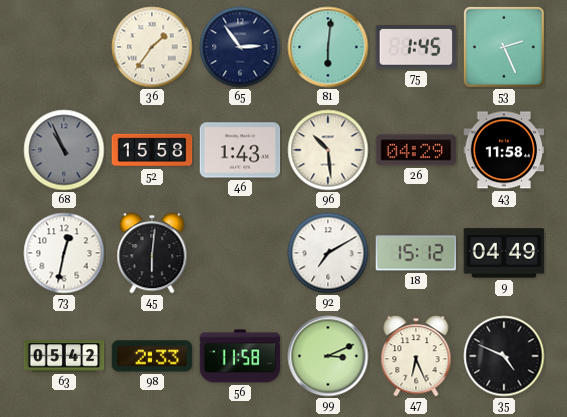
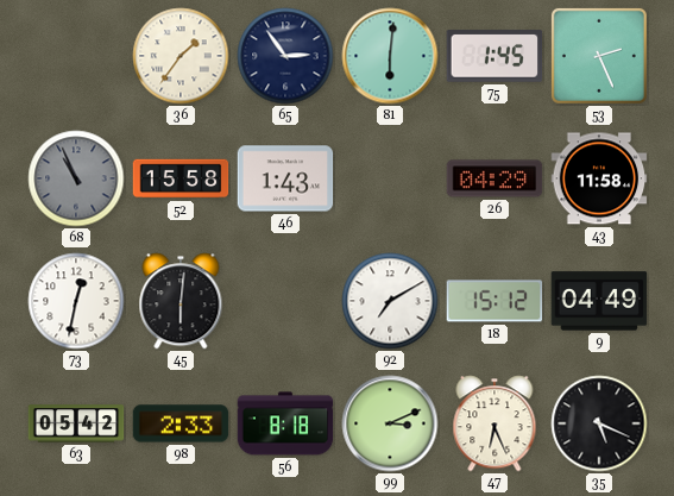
96: 10:29 -> none
56: 11:58 -> 8:18
35: 4:49 -> 5:19
